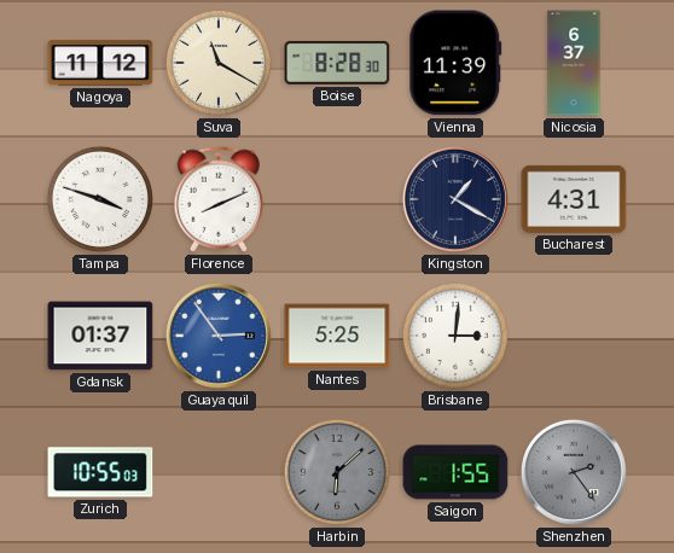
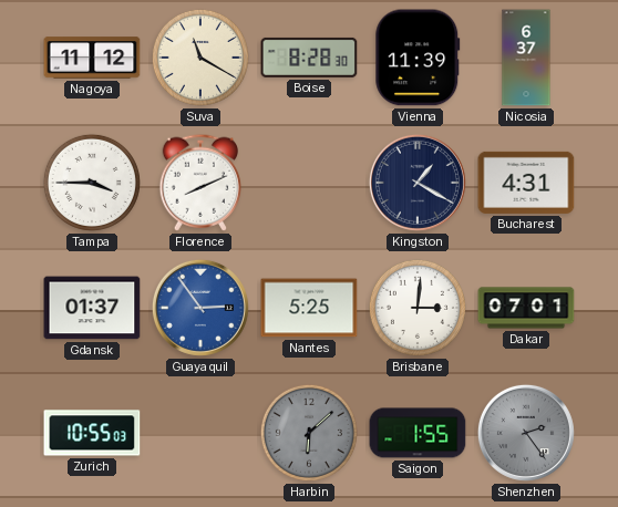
Tampa: 3:48 -> 3:45
Dakar: none -> 07:01
